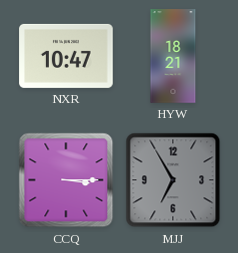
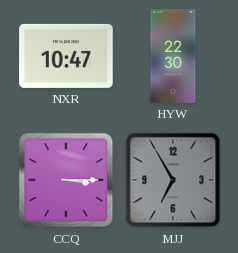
HYW: 18:21 -> 22:30
